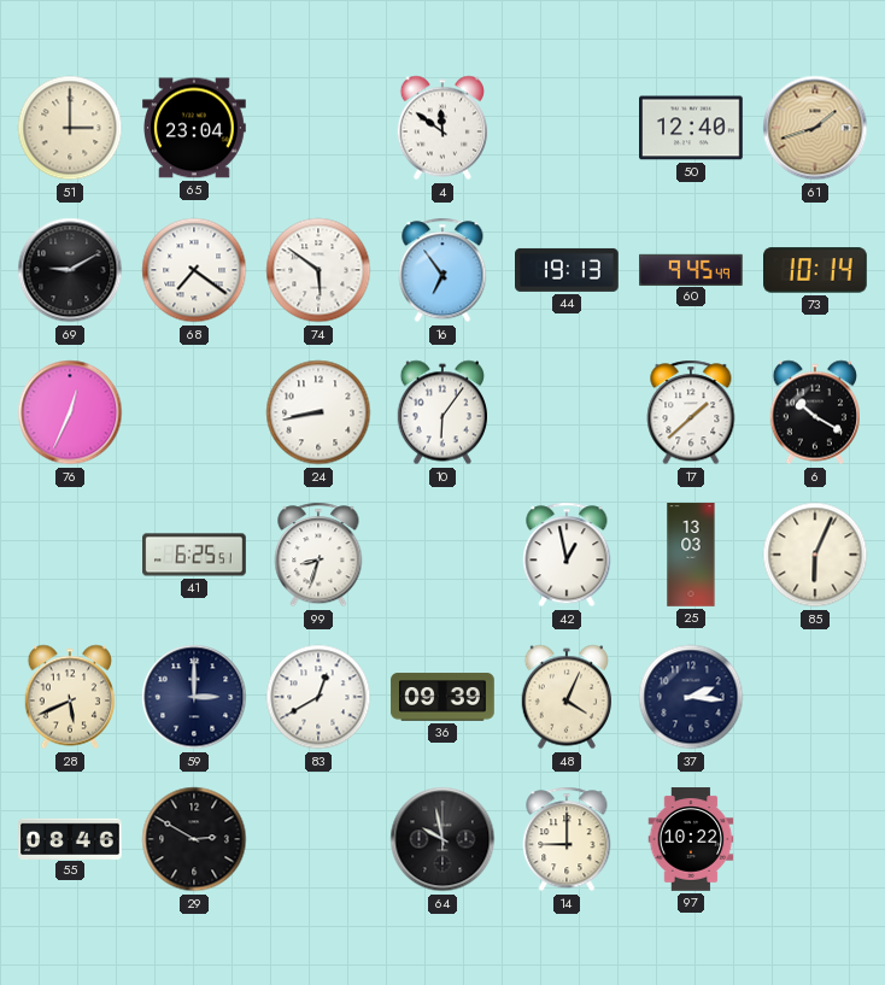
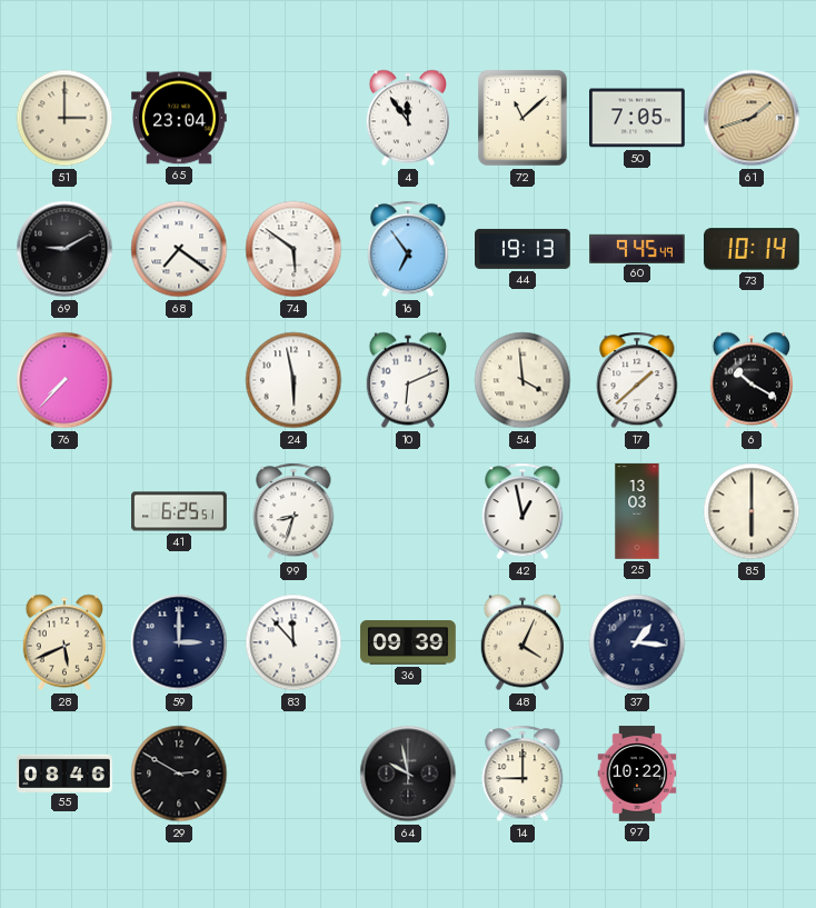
4: 11:51 -> 11:54
72: none -> 11:08
50: 12:40 -> 7:05
76: 12:34 -> 7:37
24: 8:43 -> 5:58
10: 6:06 -> 6:11
54: none -> 3:59
85: 6:04 -> 6:00
83: 12:40 -> 11:53
37: 2:16 -> 1:16
